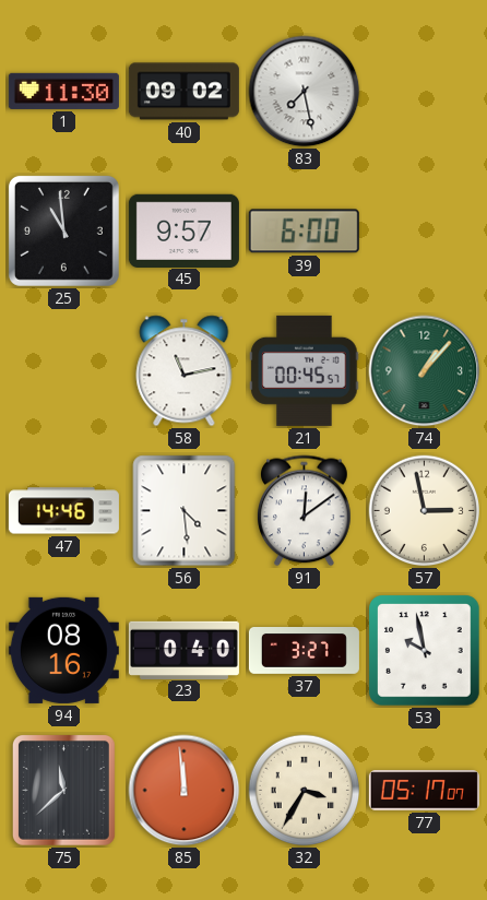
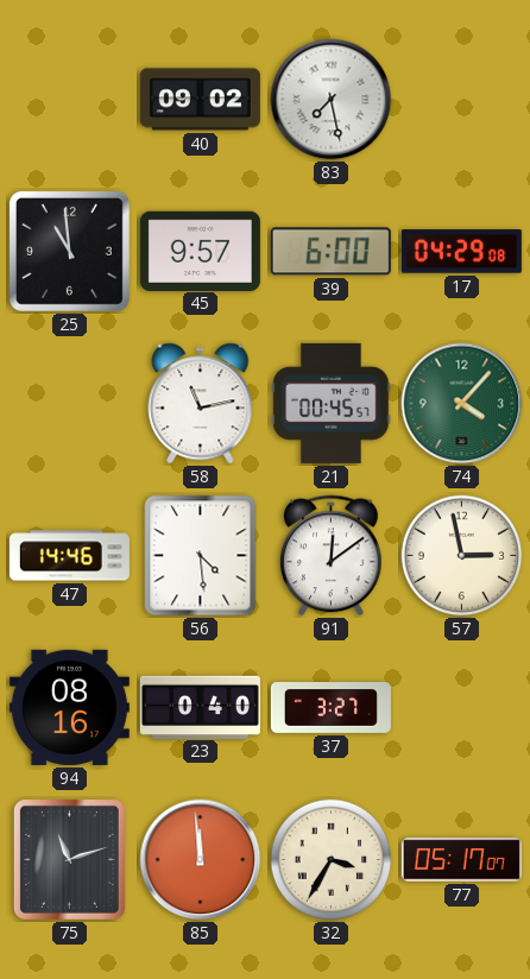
1: 11:30 -> none
17: none -> 04:29
74: 1:07 -> 4:07
53: 9:58 -> none
75: 11:38 -> 11:12
